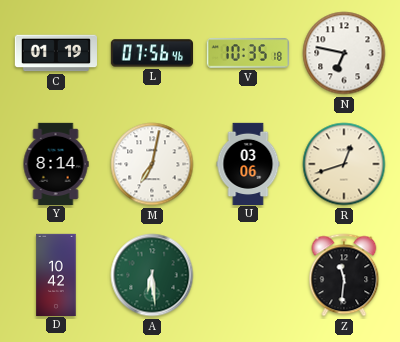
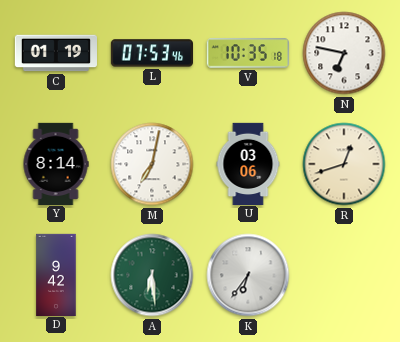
L: 07:56 -> 07:53
D: 10:42 -> 9:42
K: none -> 6:36
Z: 11:31 -> none
